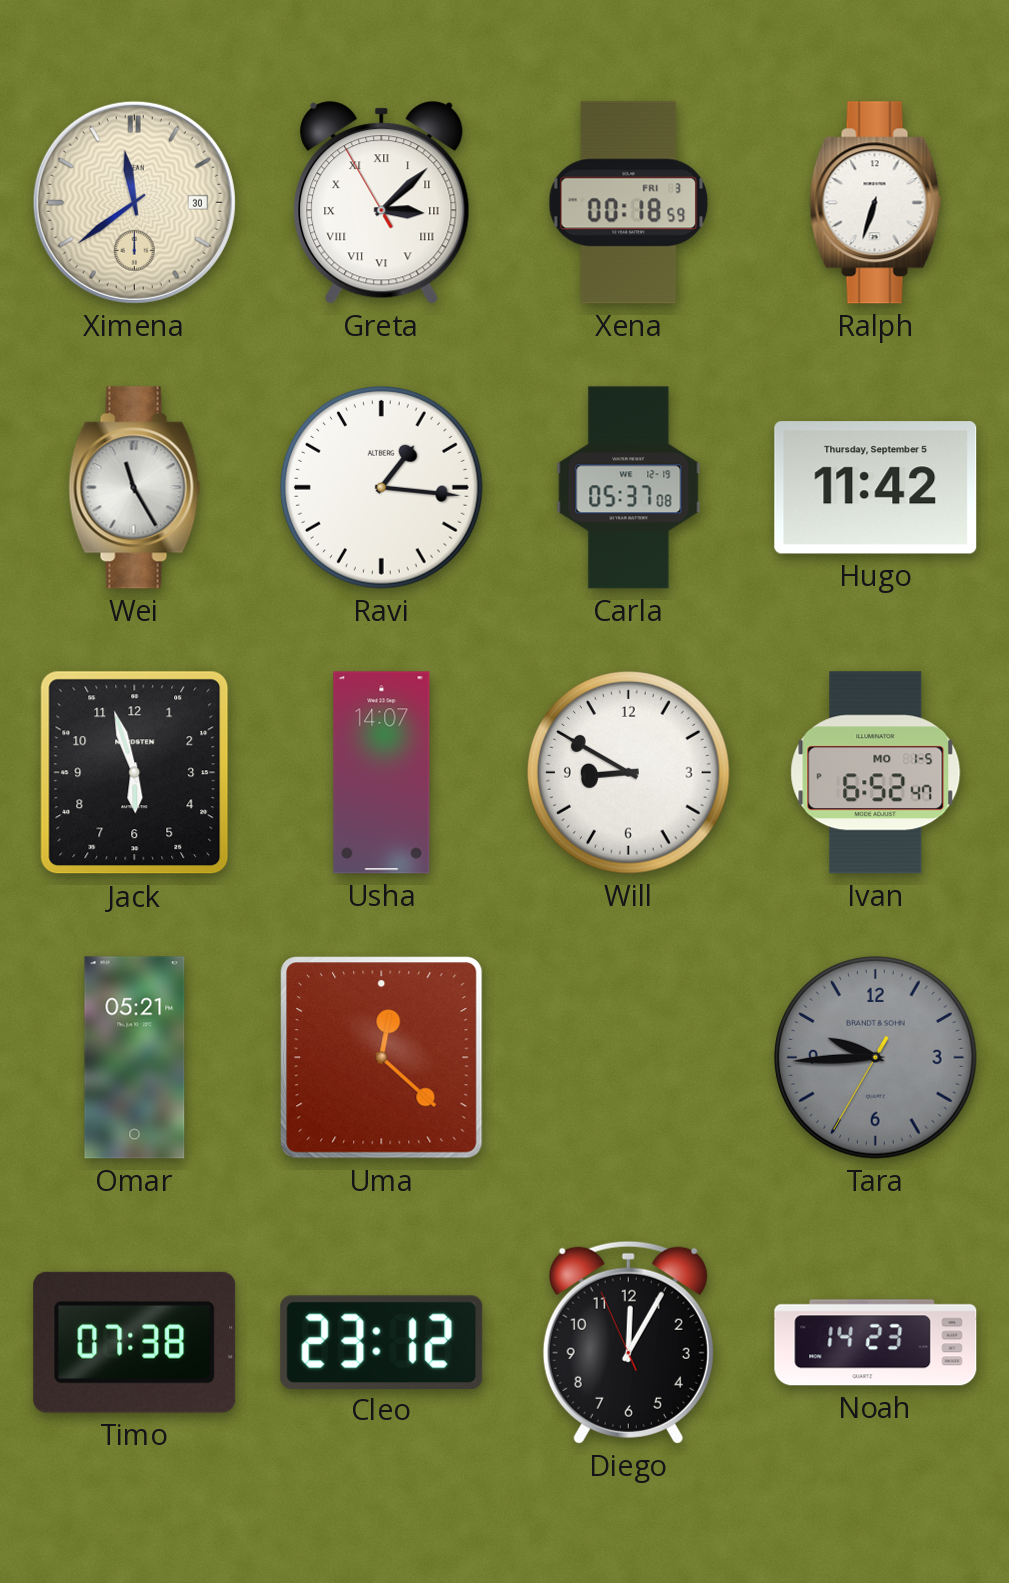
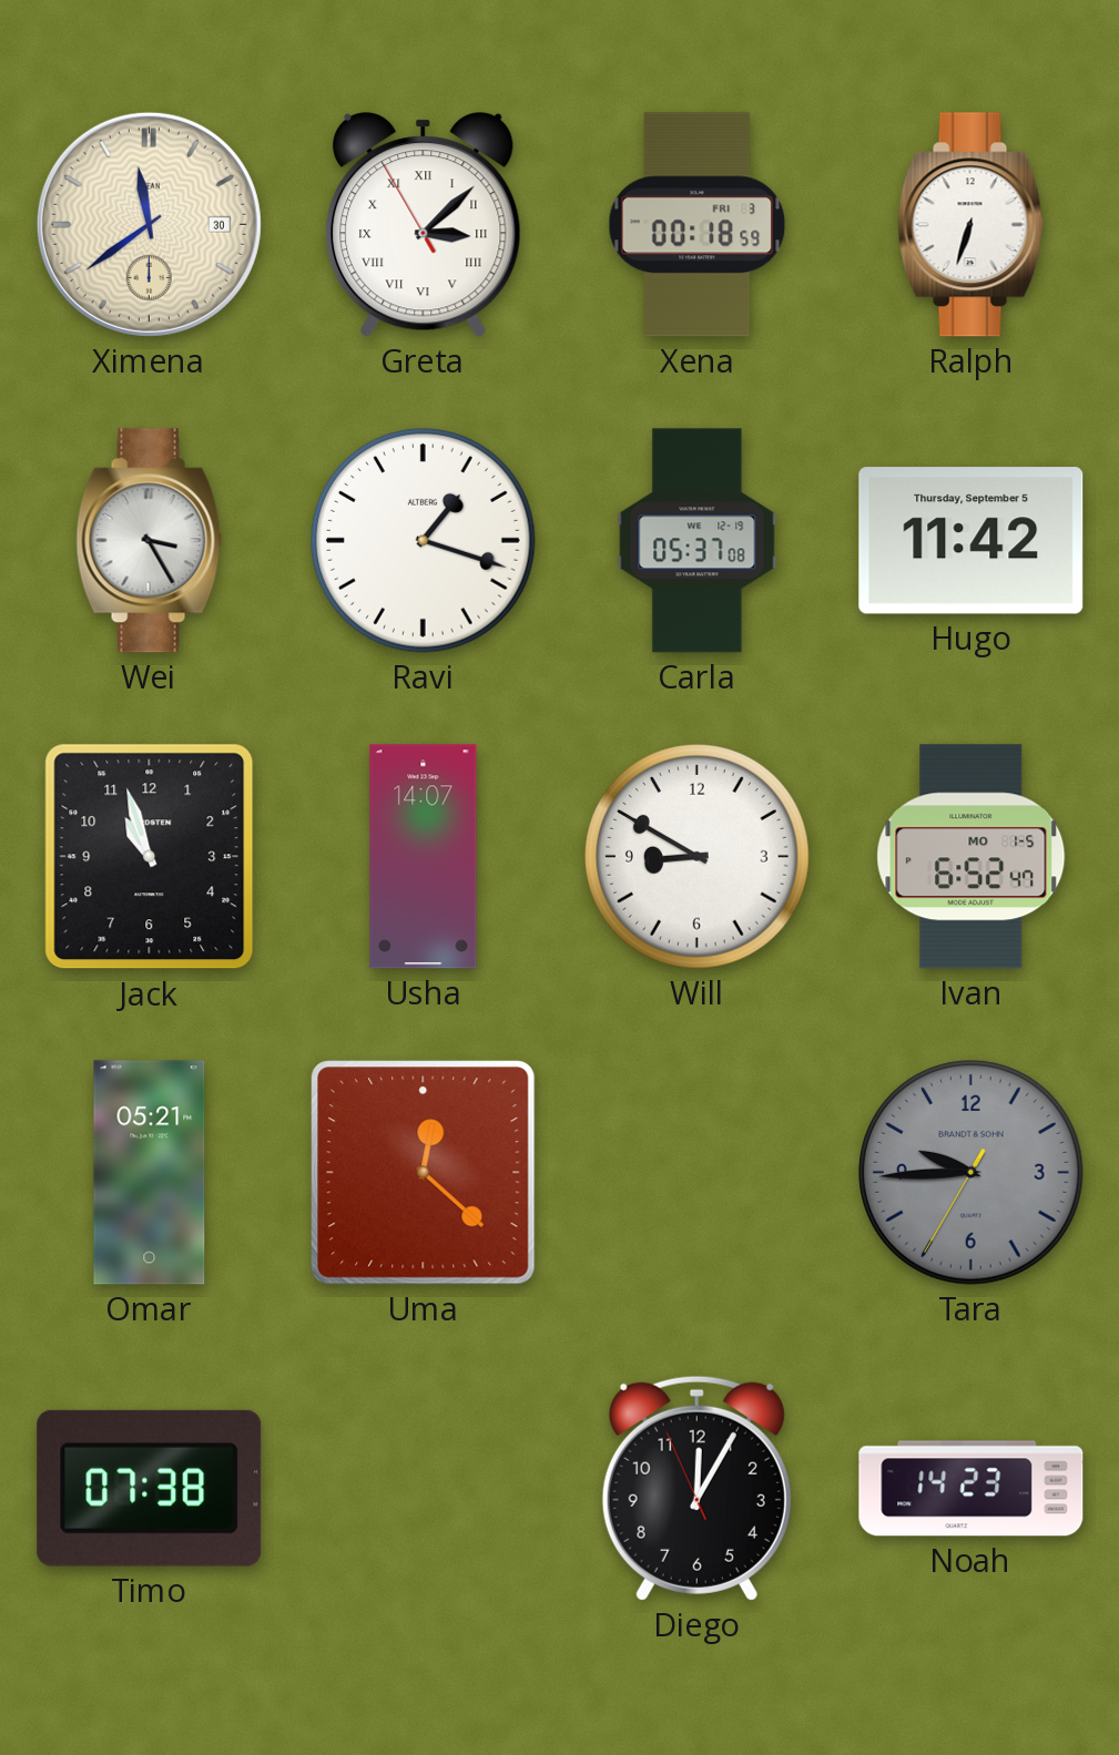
Wei: 11:25 -> 3:25
Ravi: 1:16 -> 1:18
Jack: 5:57 -> 10:57
Cleo: 23:12 -> none
